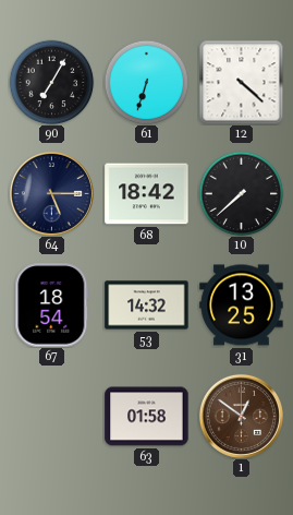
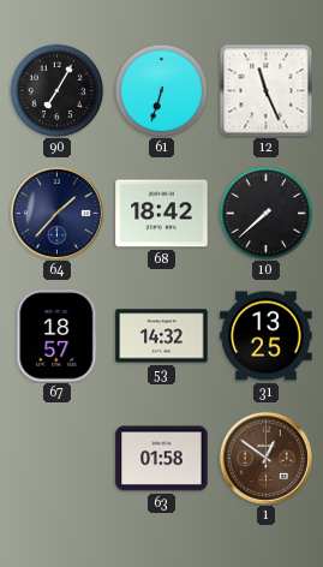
12: 4:22 -> 11:26
64: 5:15 -> 1:37
67: 18:54 -> 18:57
